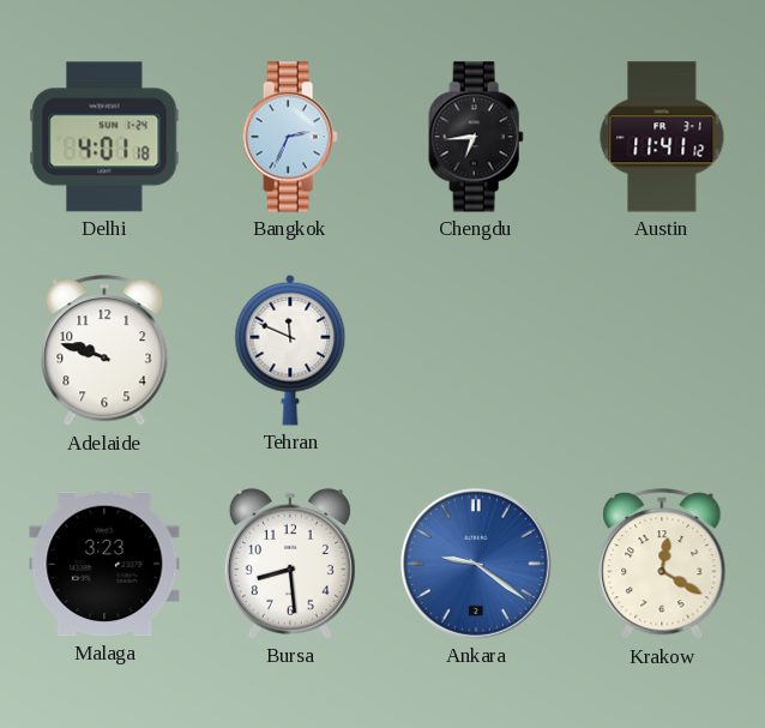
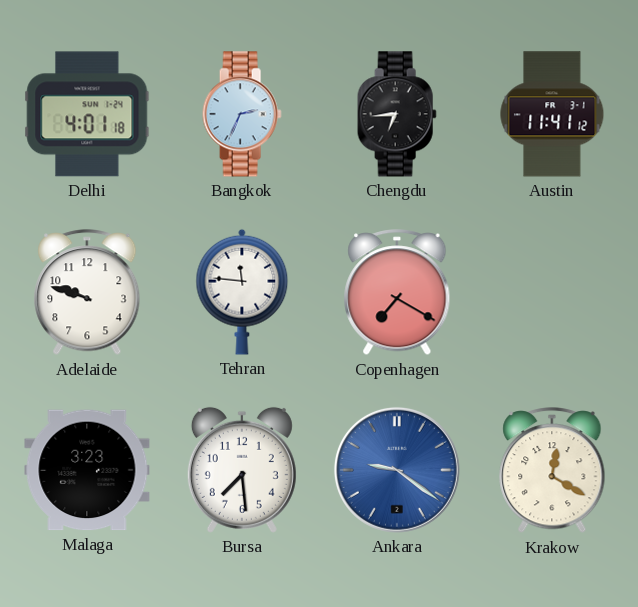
Tehran: 11:49 -> 11:46
Copenhagen: none -> 7:20
Bursa: 8:29 -> 7:29
